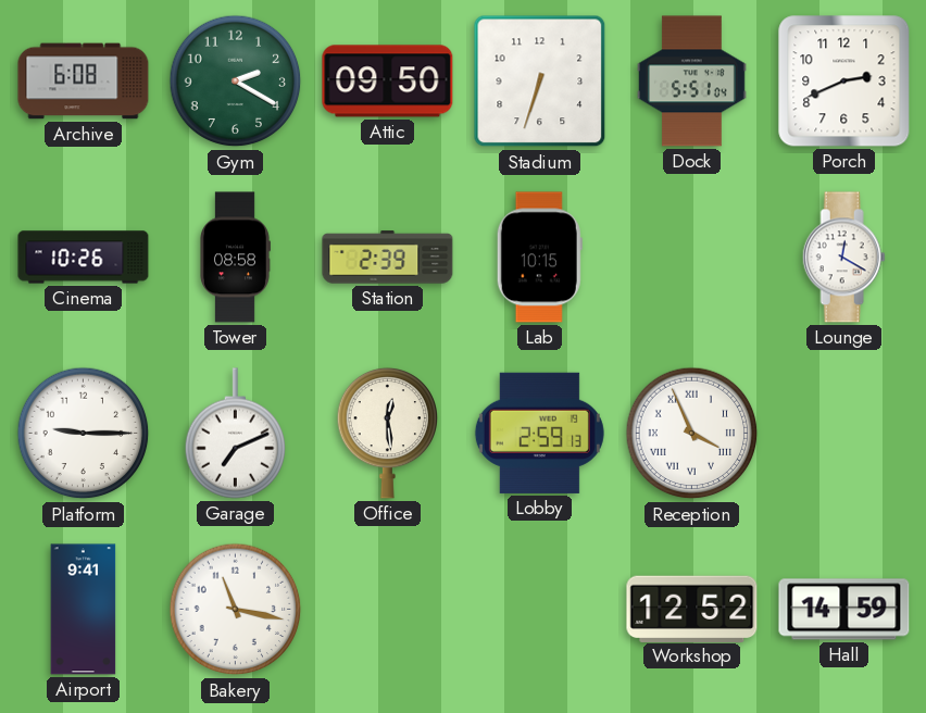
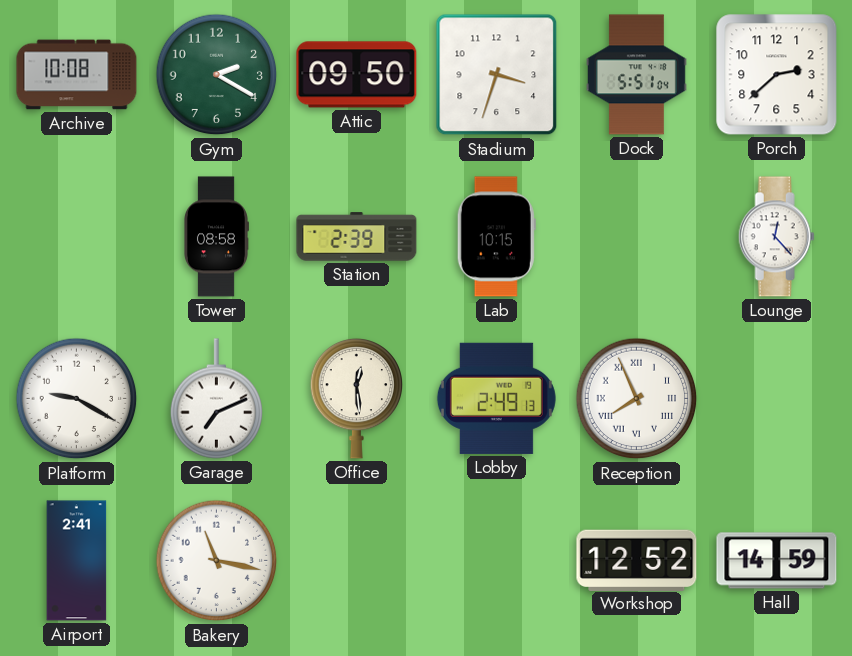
Archive: 6:08 -> 10:08
Stadium: 6:33 -> 3:33
Porch: 2:41 -> 2:38
Cinema: 10:26 -> none
Lounge: 12:20 -> 12:23
Platform: 9:15 -> 9:20
Lobby: 2:59 -> 2:49
Reception: 3:56 -> 7:56
Airport: 9:41 -> 2:41
